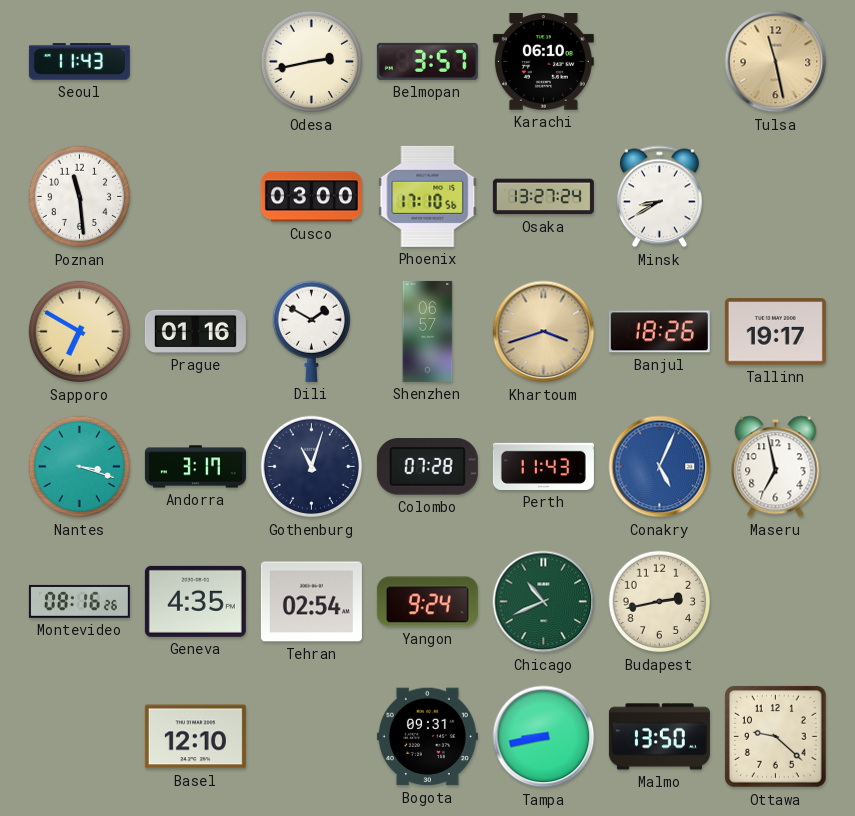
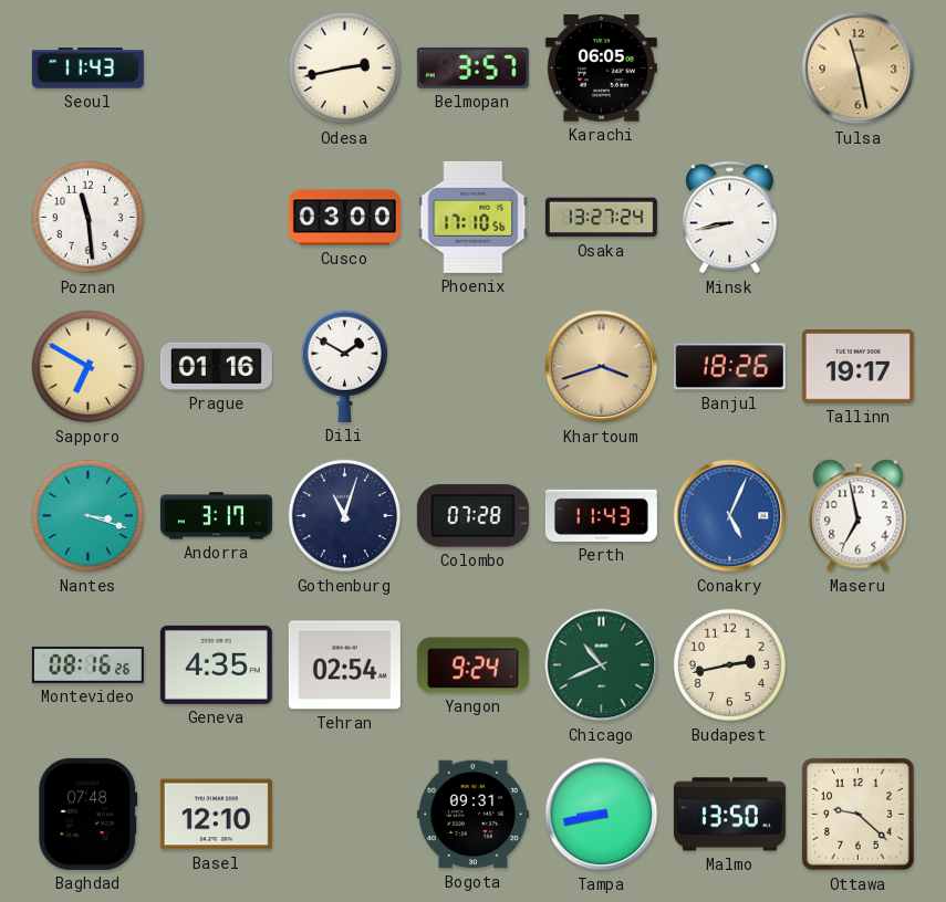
Karachi: 06:10 -> 06:05
Minsk: 8:40 -> 8:43
Shenzhen: 06:57 -> none
Baghdad: none -> 07:48
